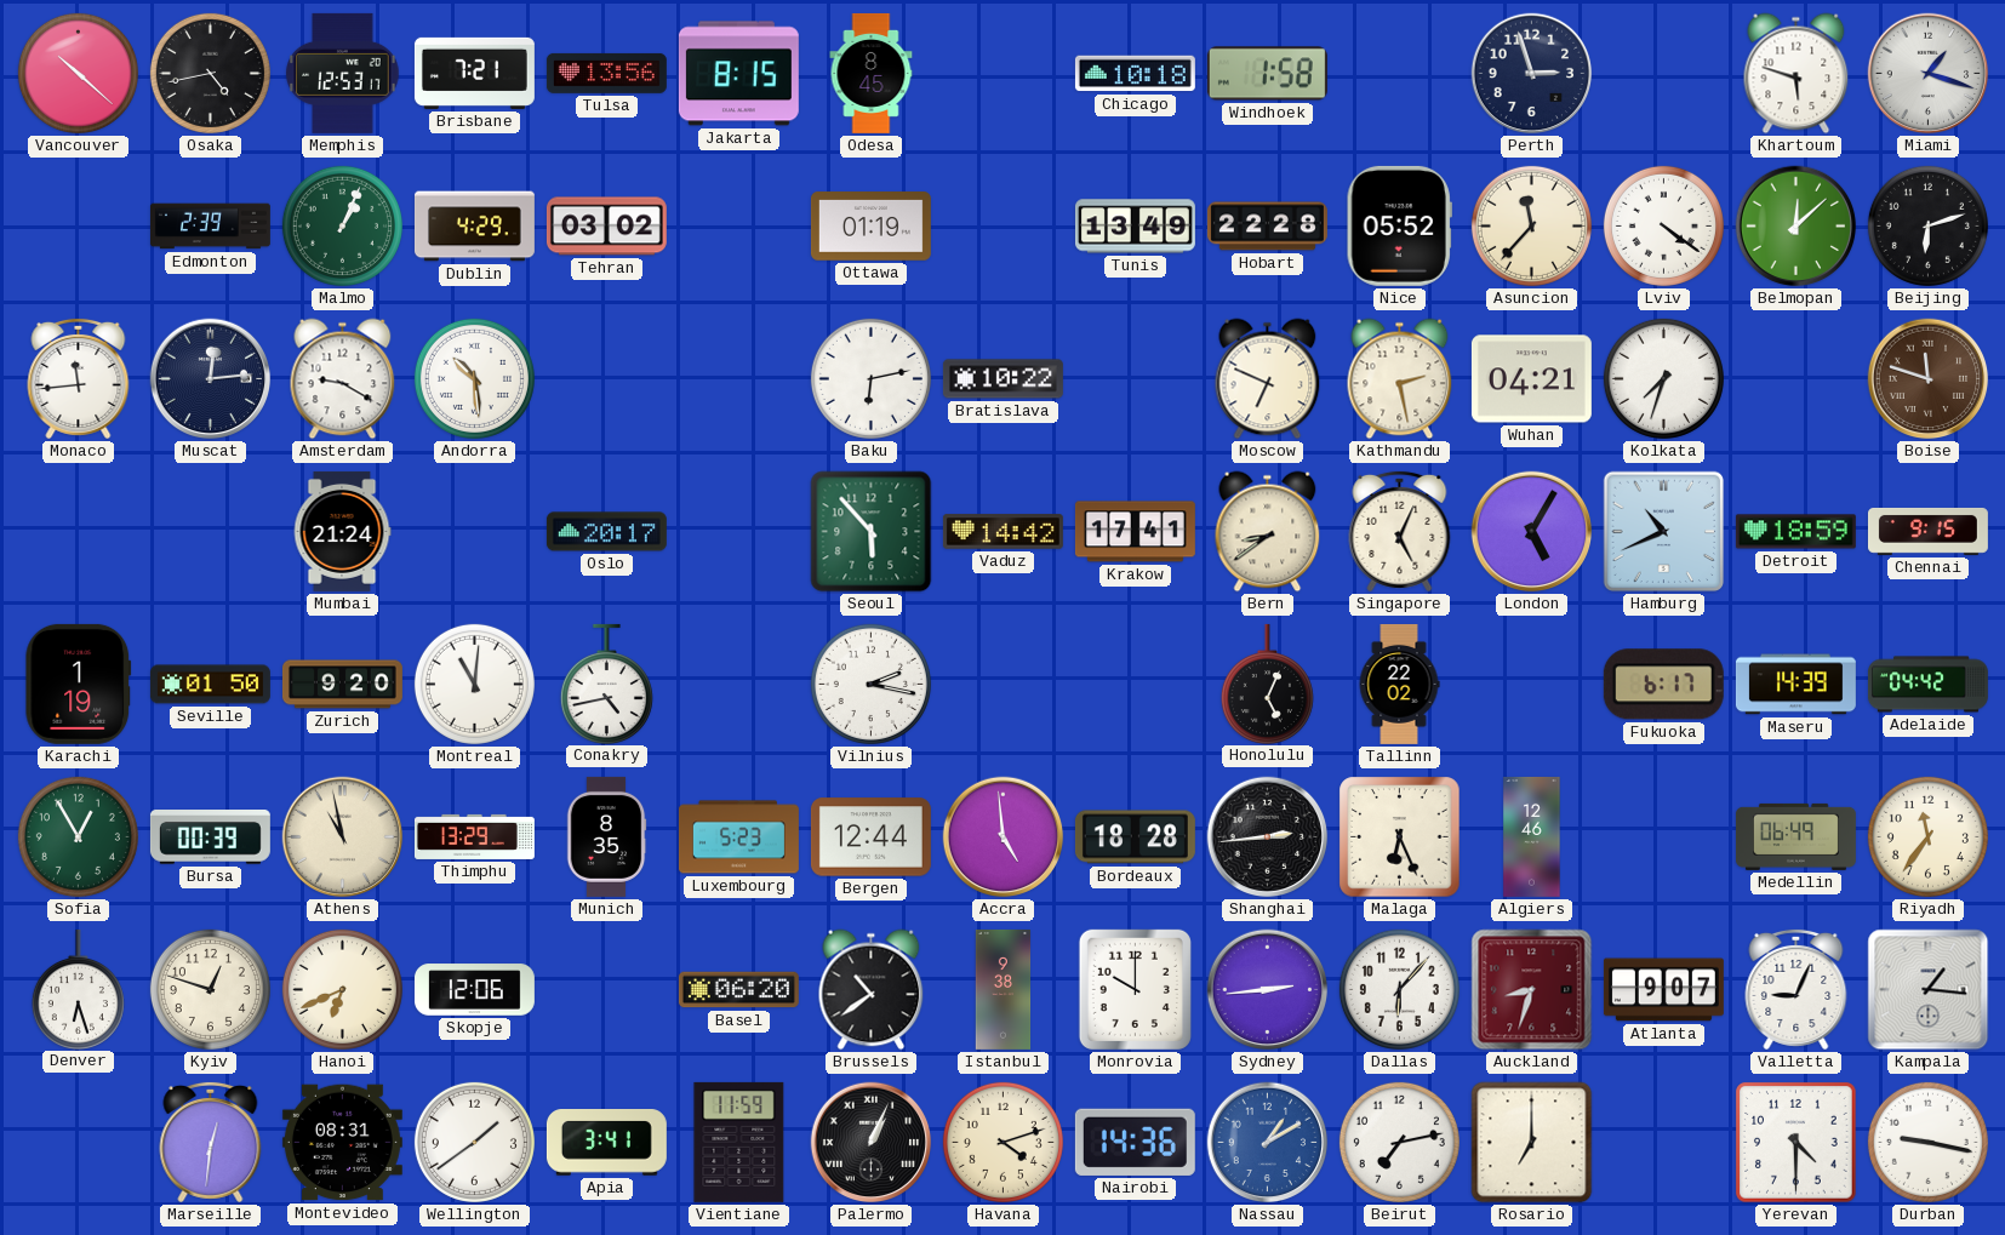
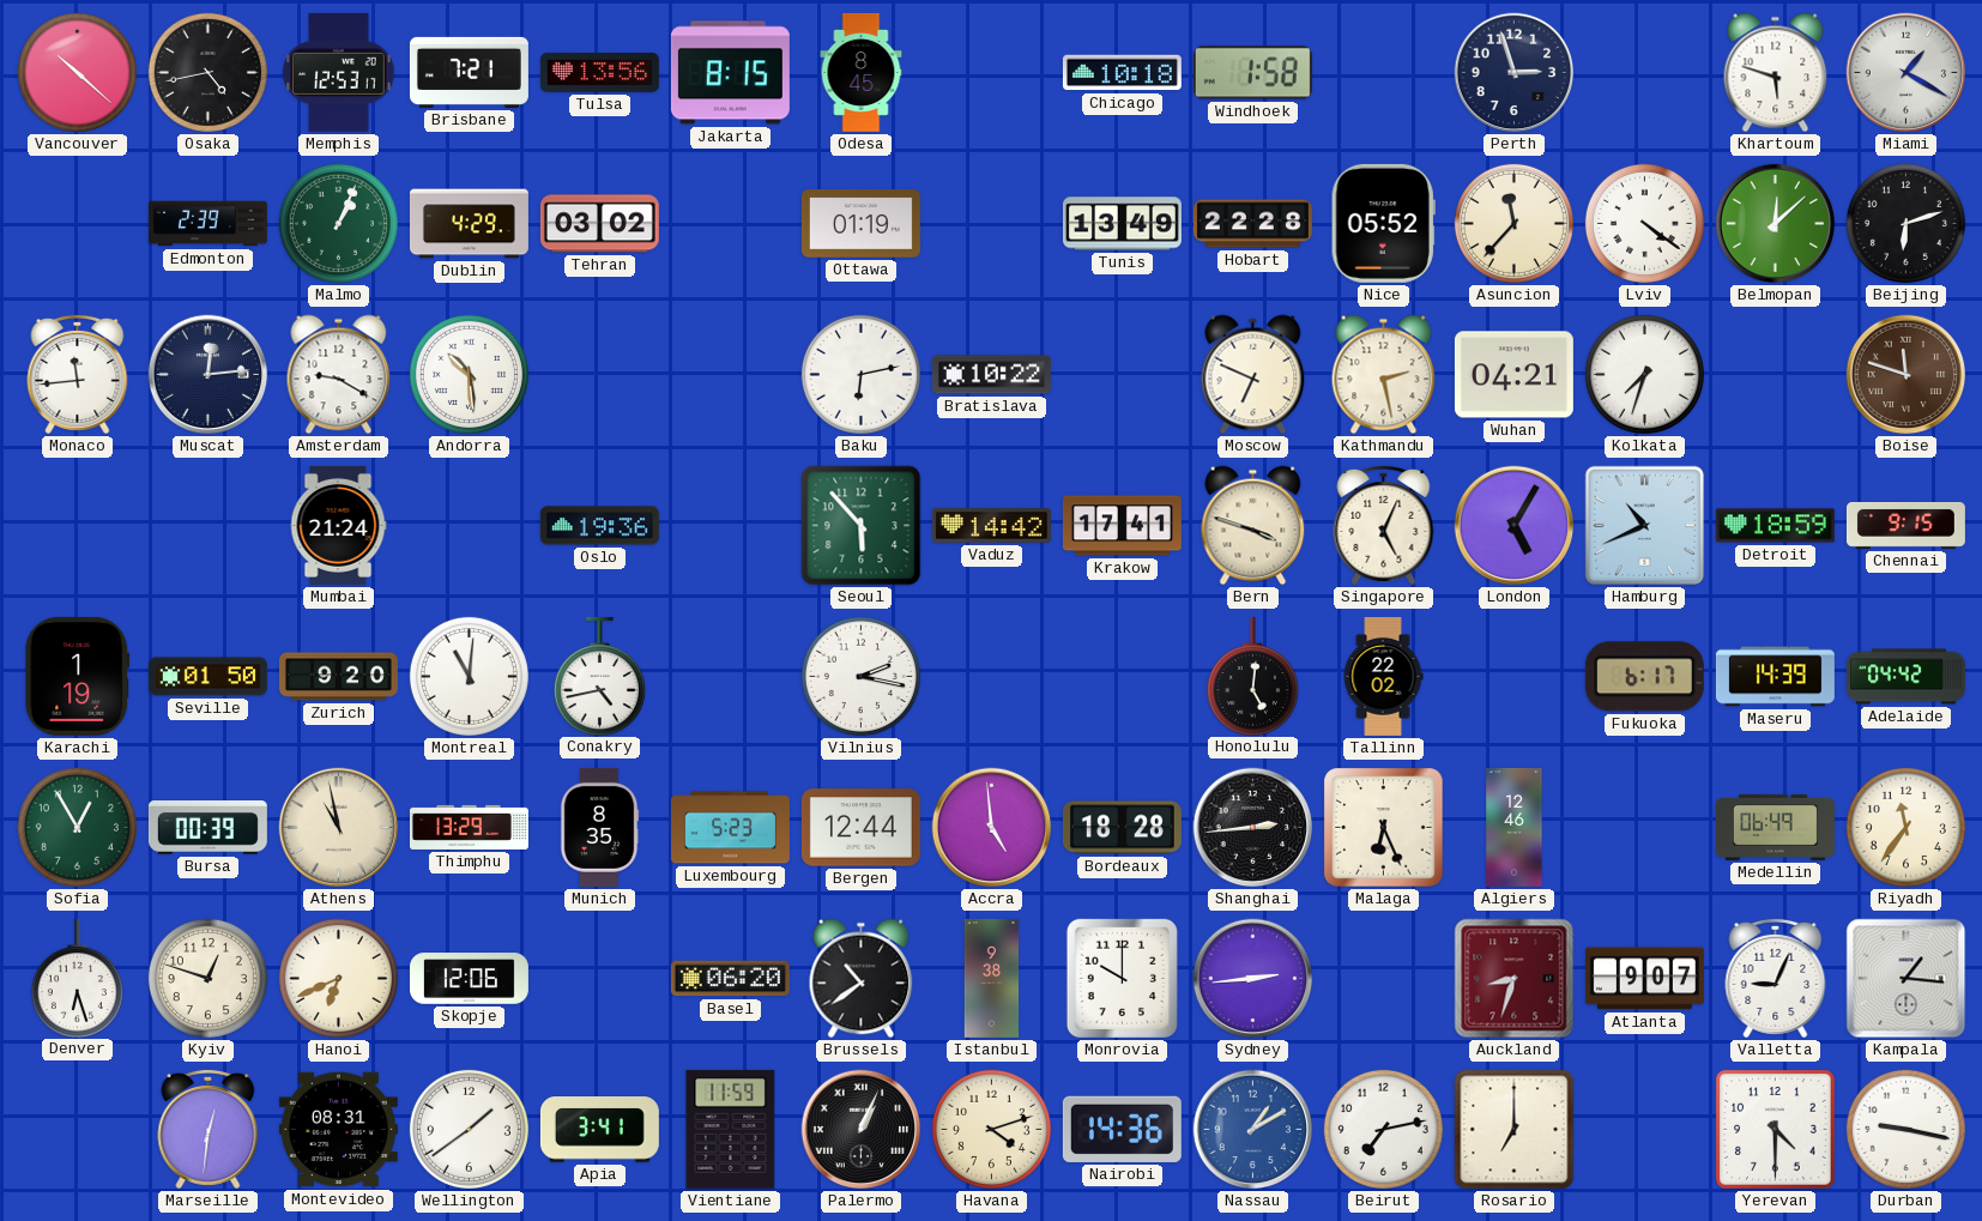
Miami: 1:18 -> 1:20
Oslo: 20:17 -> 19:36
Bern: 8:39 -> 3:48
Honolulu: 5:04 -> 5:01
Dallas: 6:07 -> none
